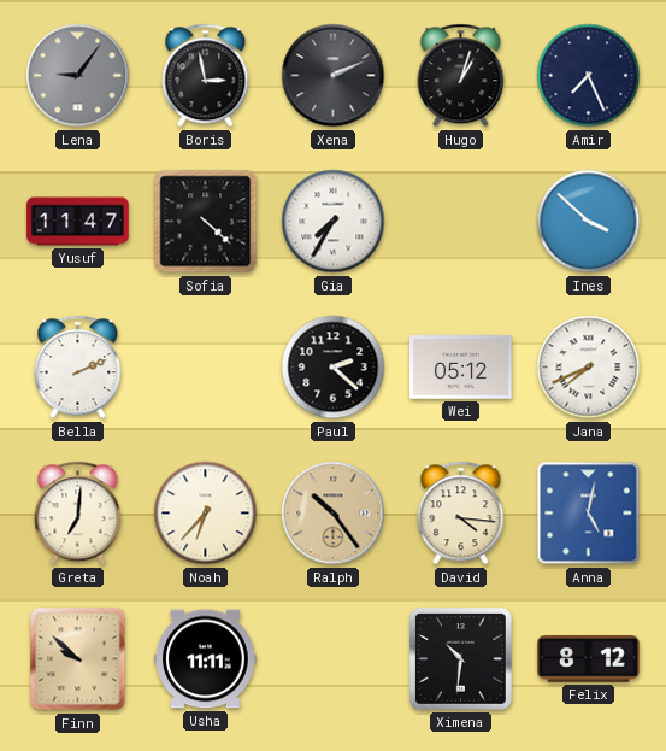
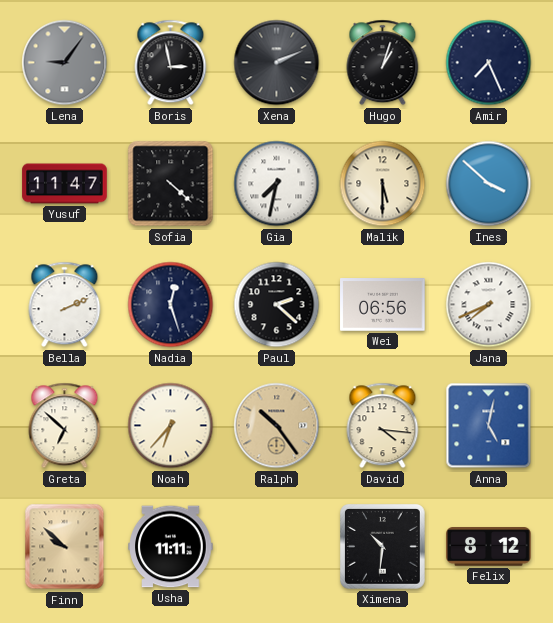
Gia: 7:35 -> 7:32
Malik: none -> 5:30
Nadia: none -> 12:27
Wei: 05:12 -> 06:56
Greta: 7:01 -> 6:52
